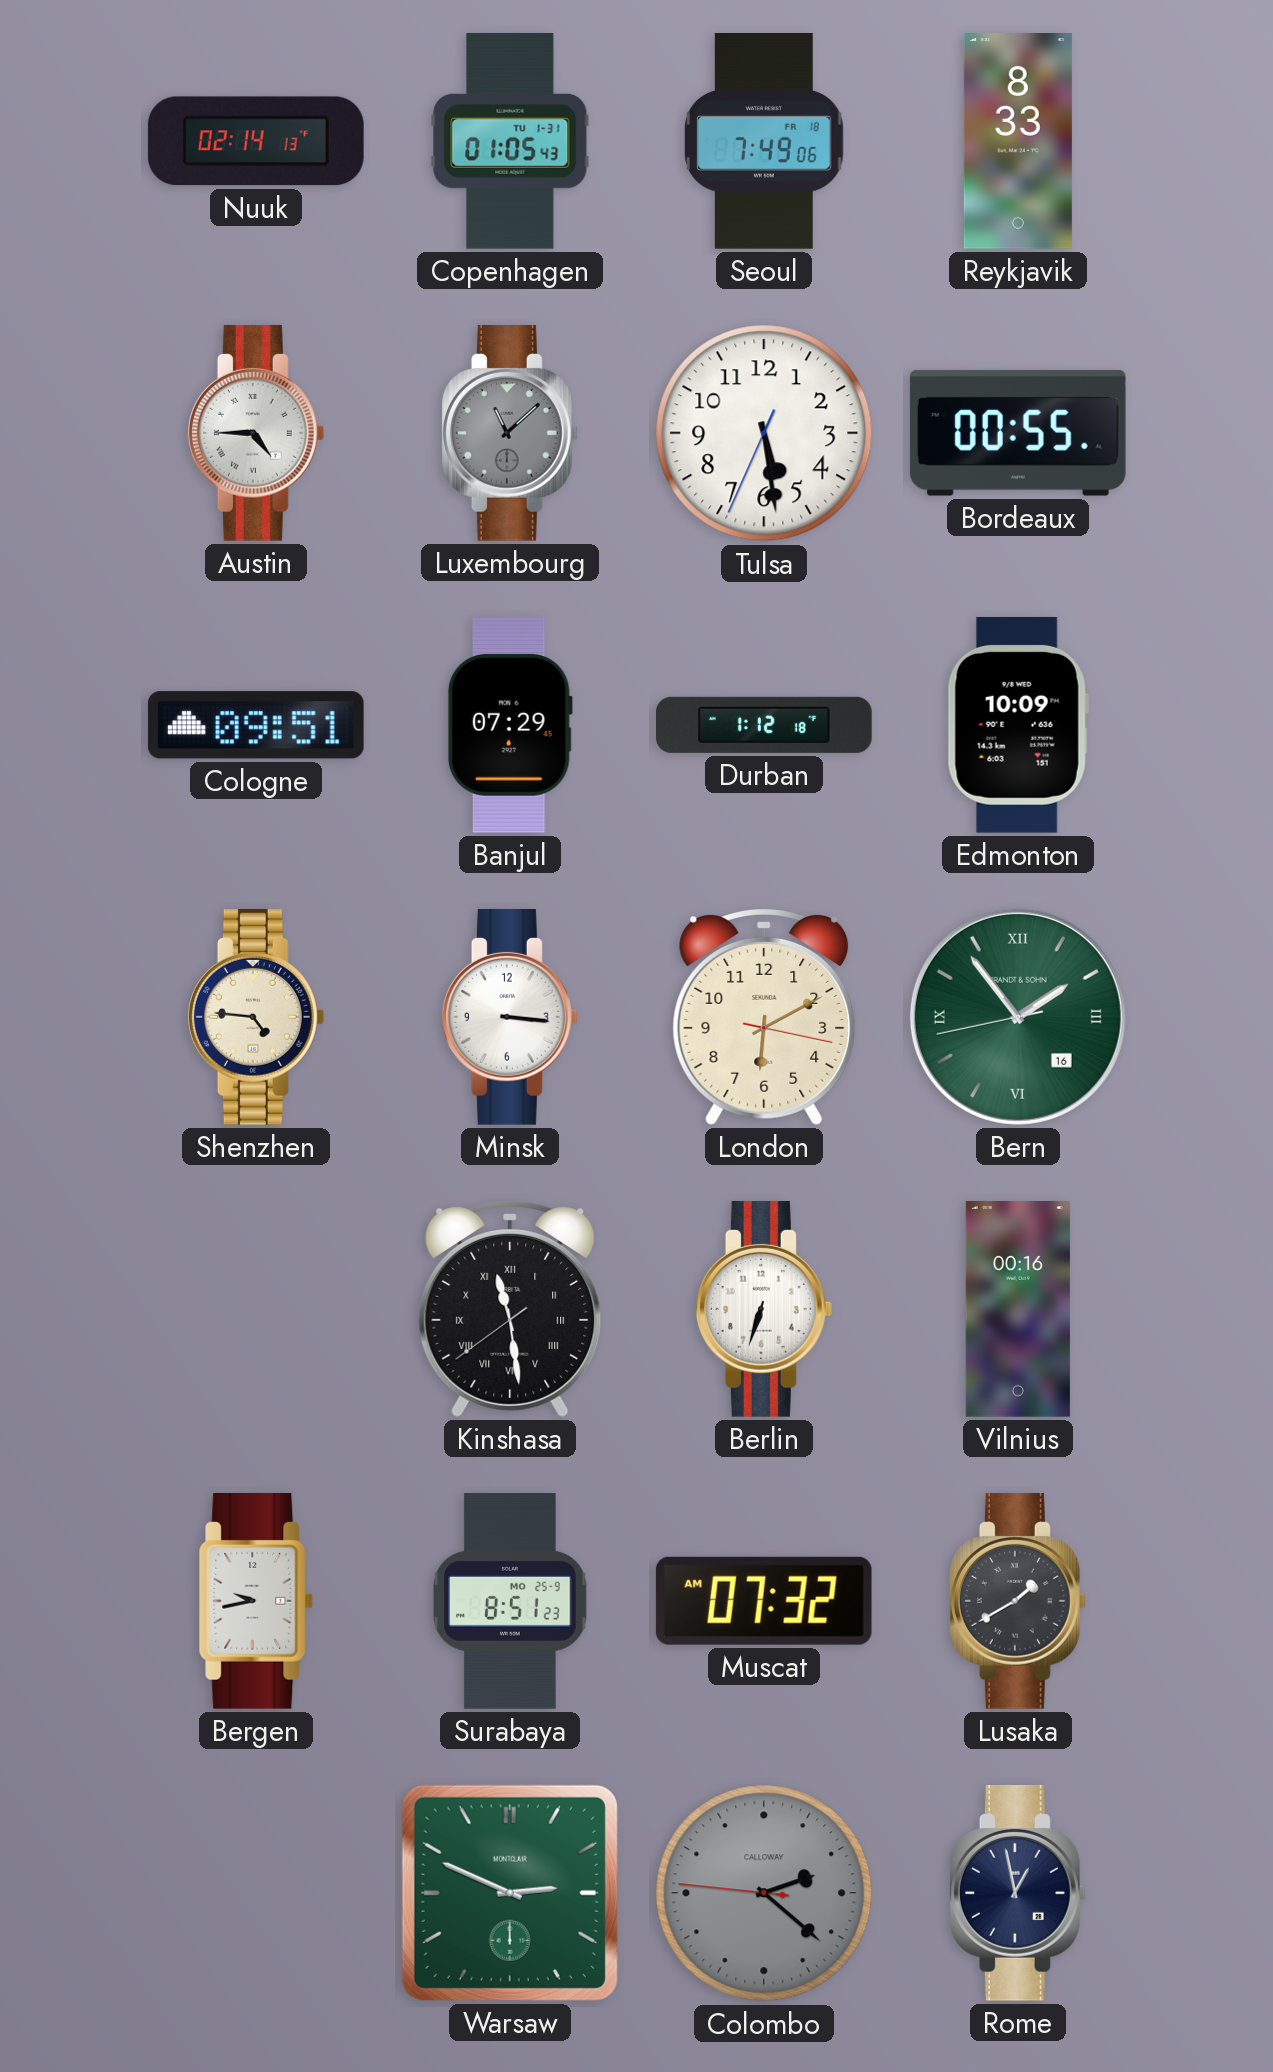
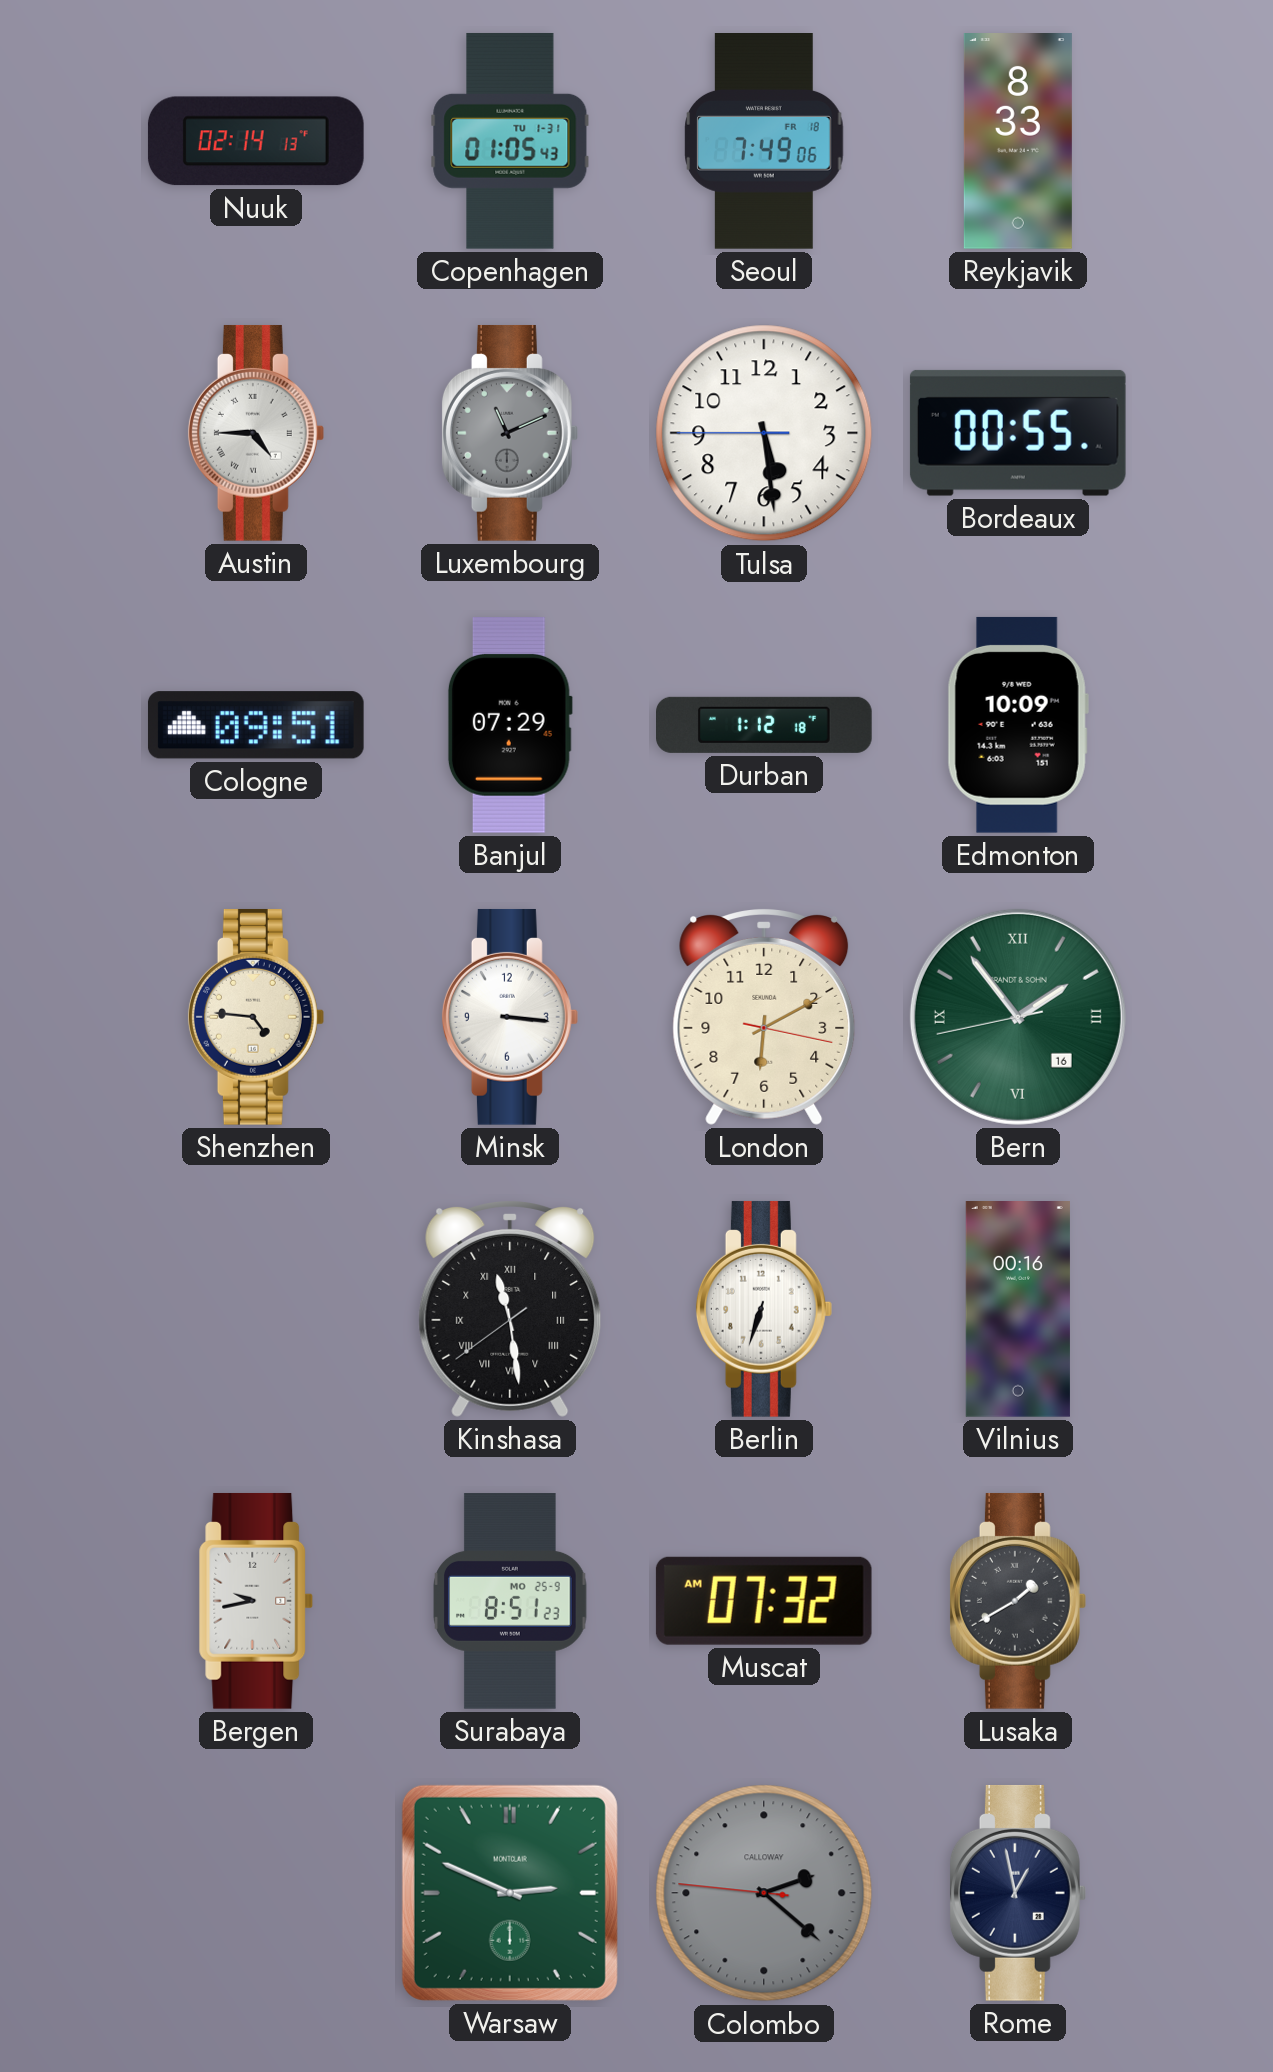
Luxembourg: 11:08 -> 11:11
Tulsa: 5:28:34 -> 5:28:45
